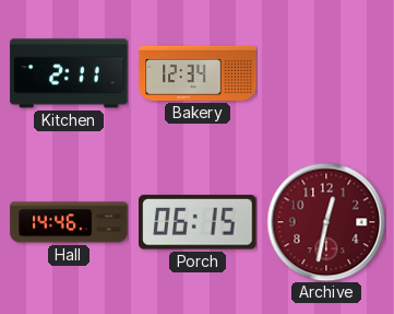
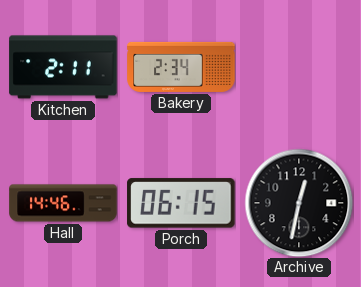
Bakery: 12:34 -> 2:34
Archive dial: burgundy -> black
